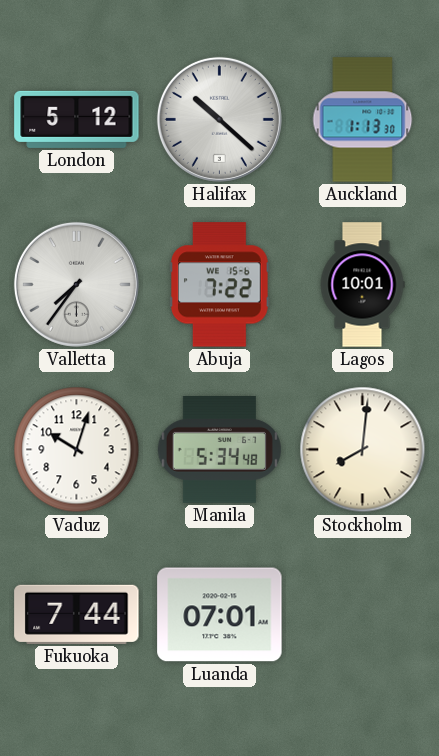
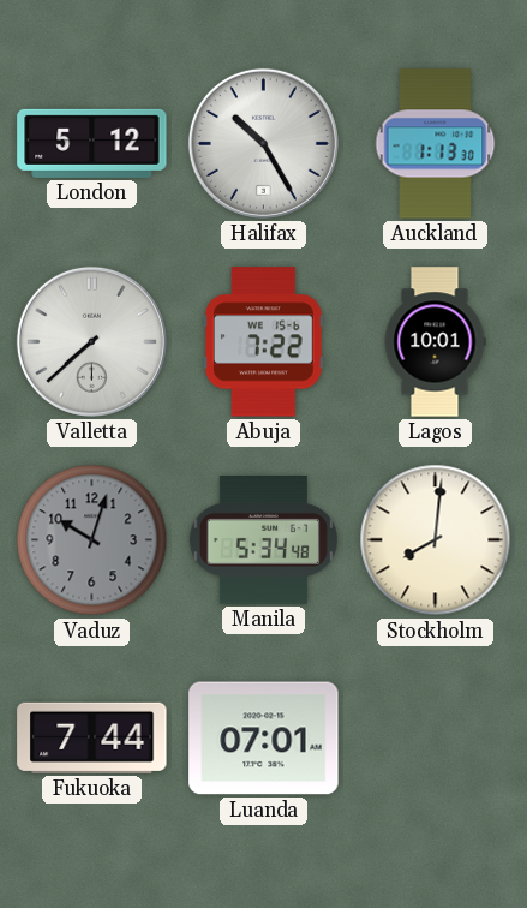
Halifax: 10:22 -> 10:25
Valletta: 7:36 -> 7:38
Vaduz dial: white -> grey
